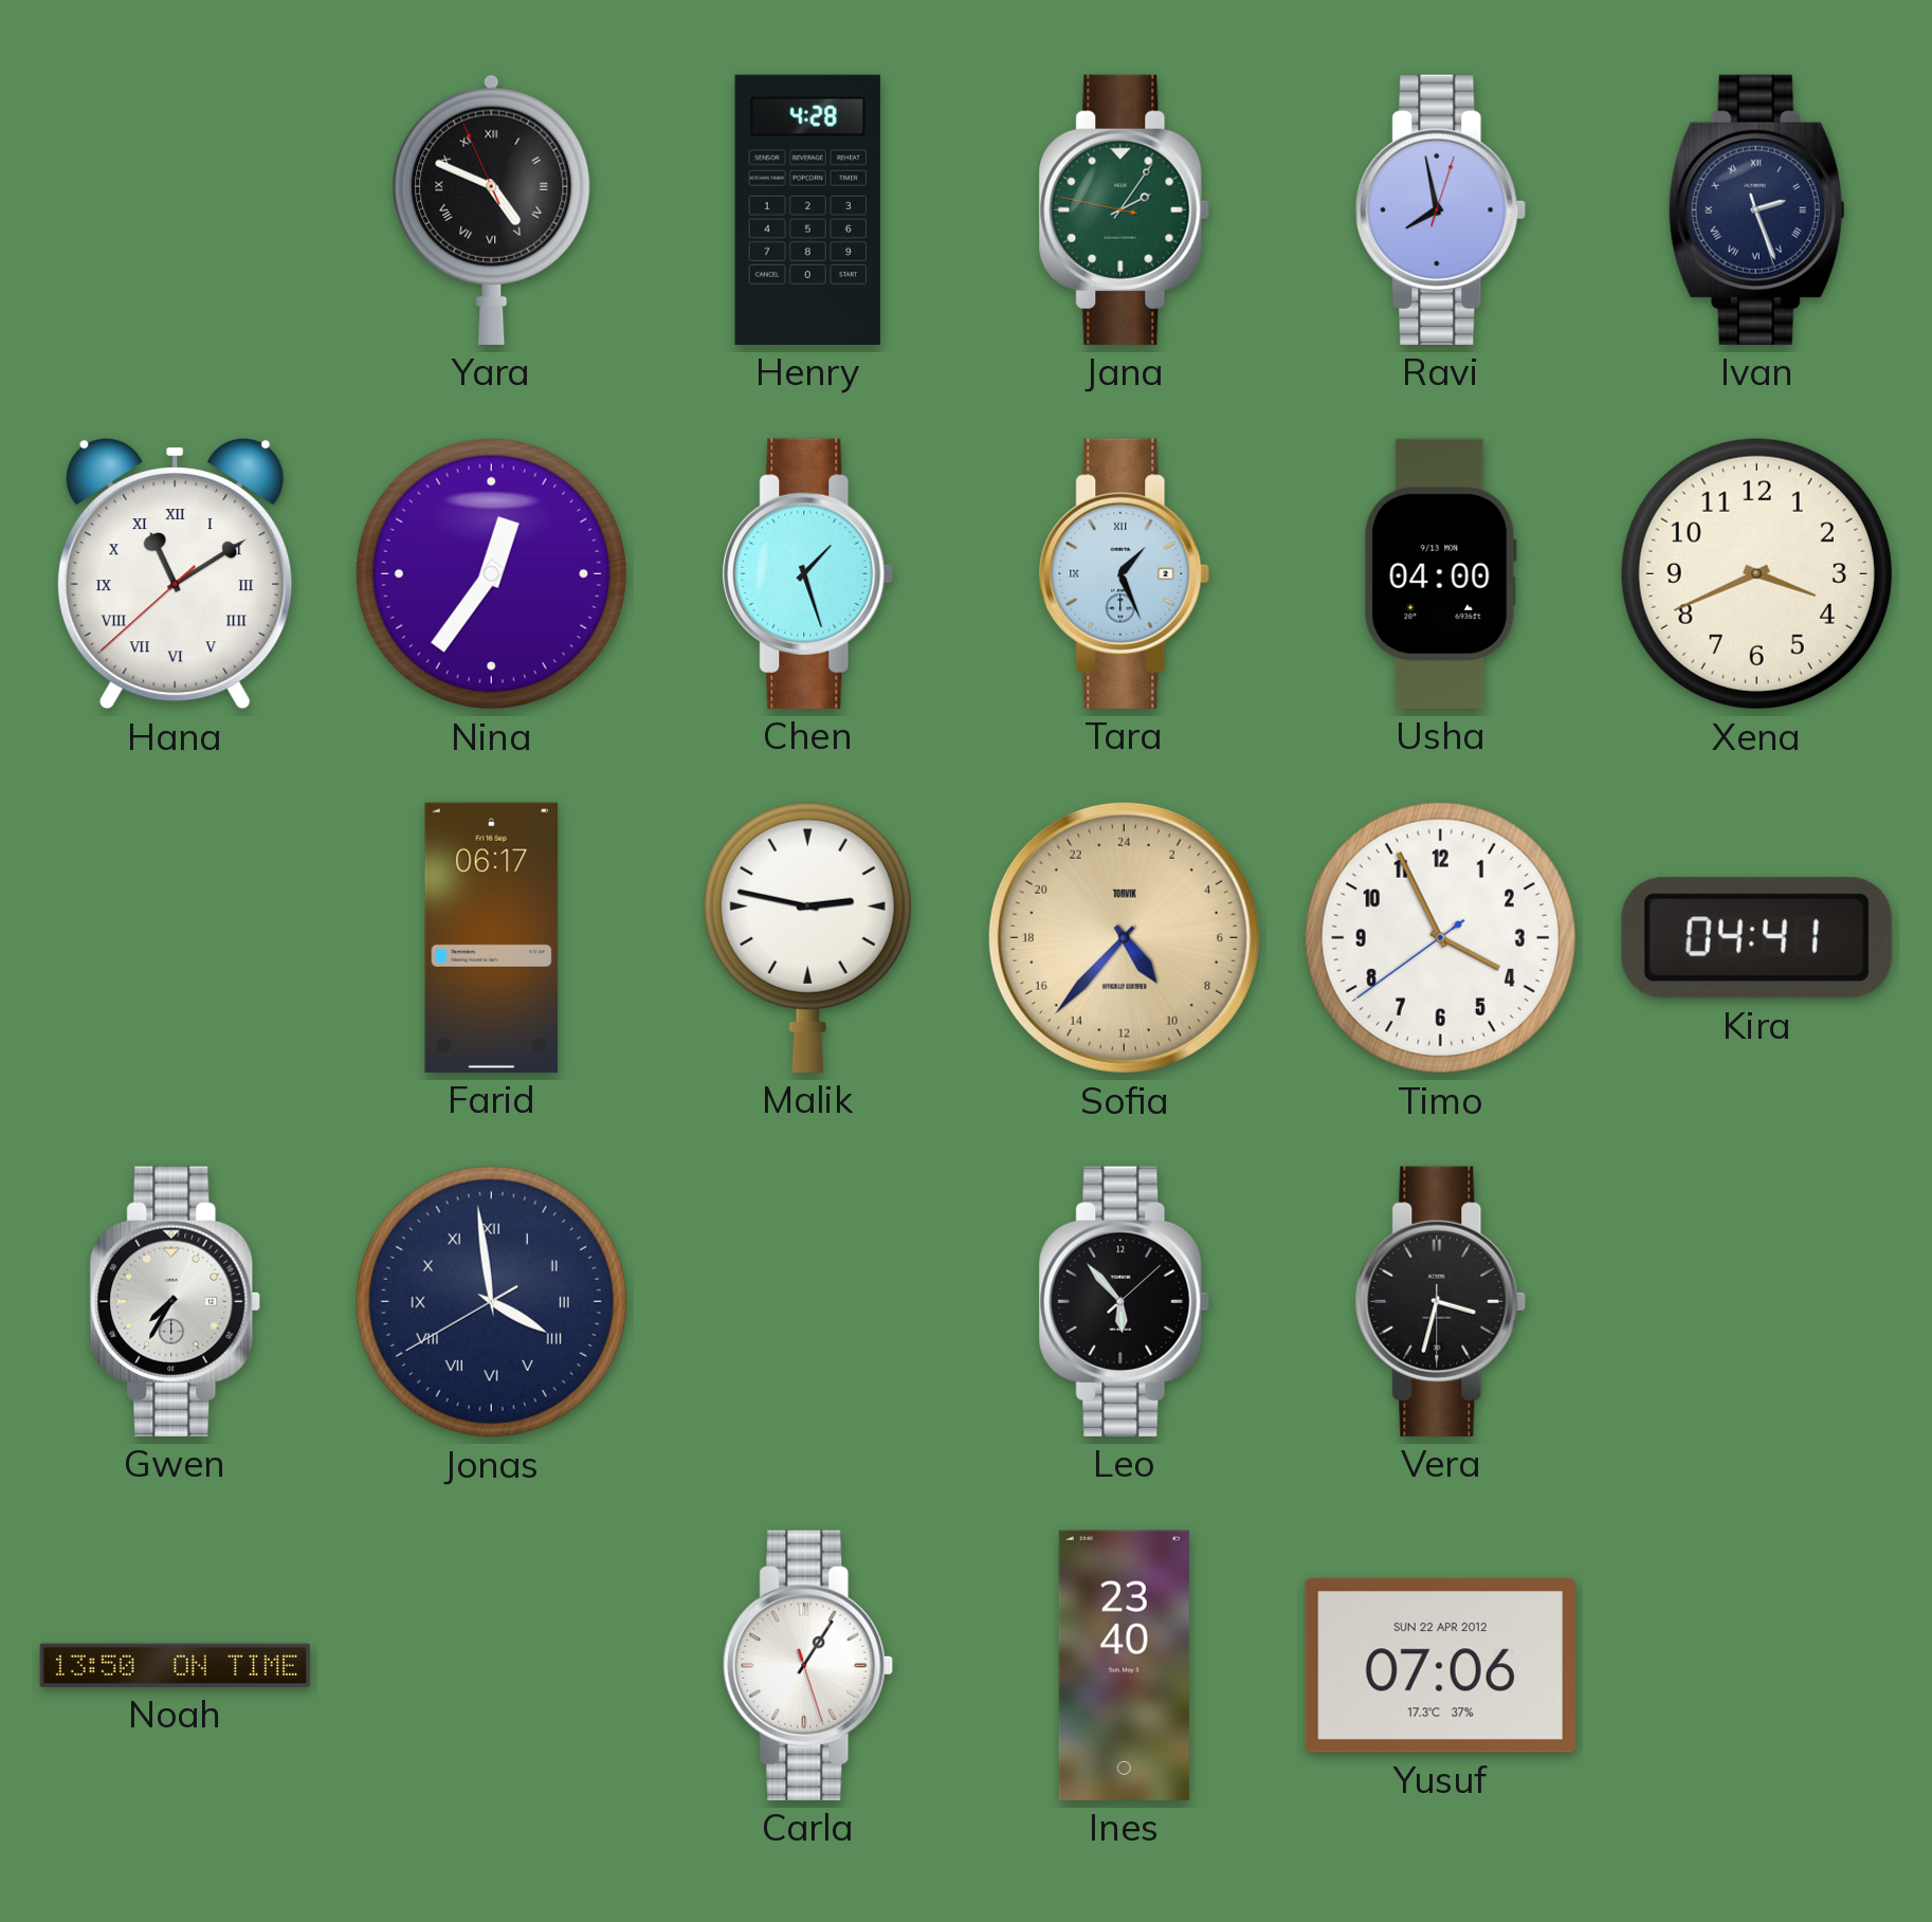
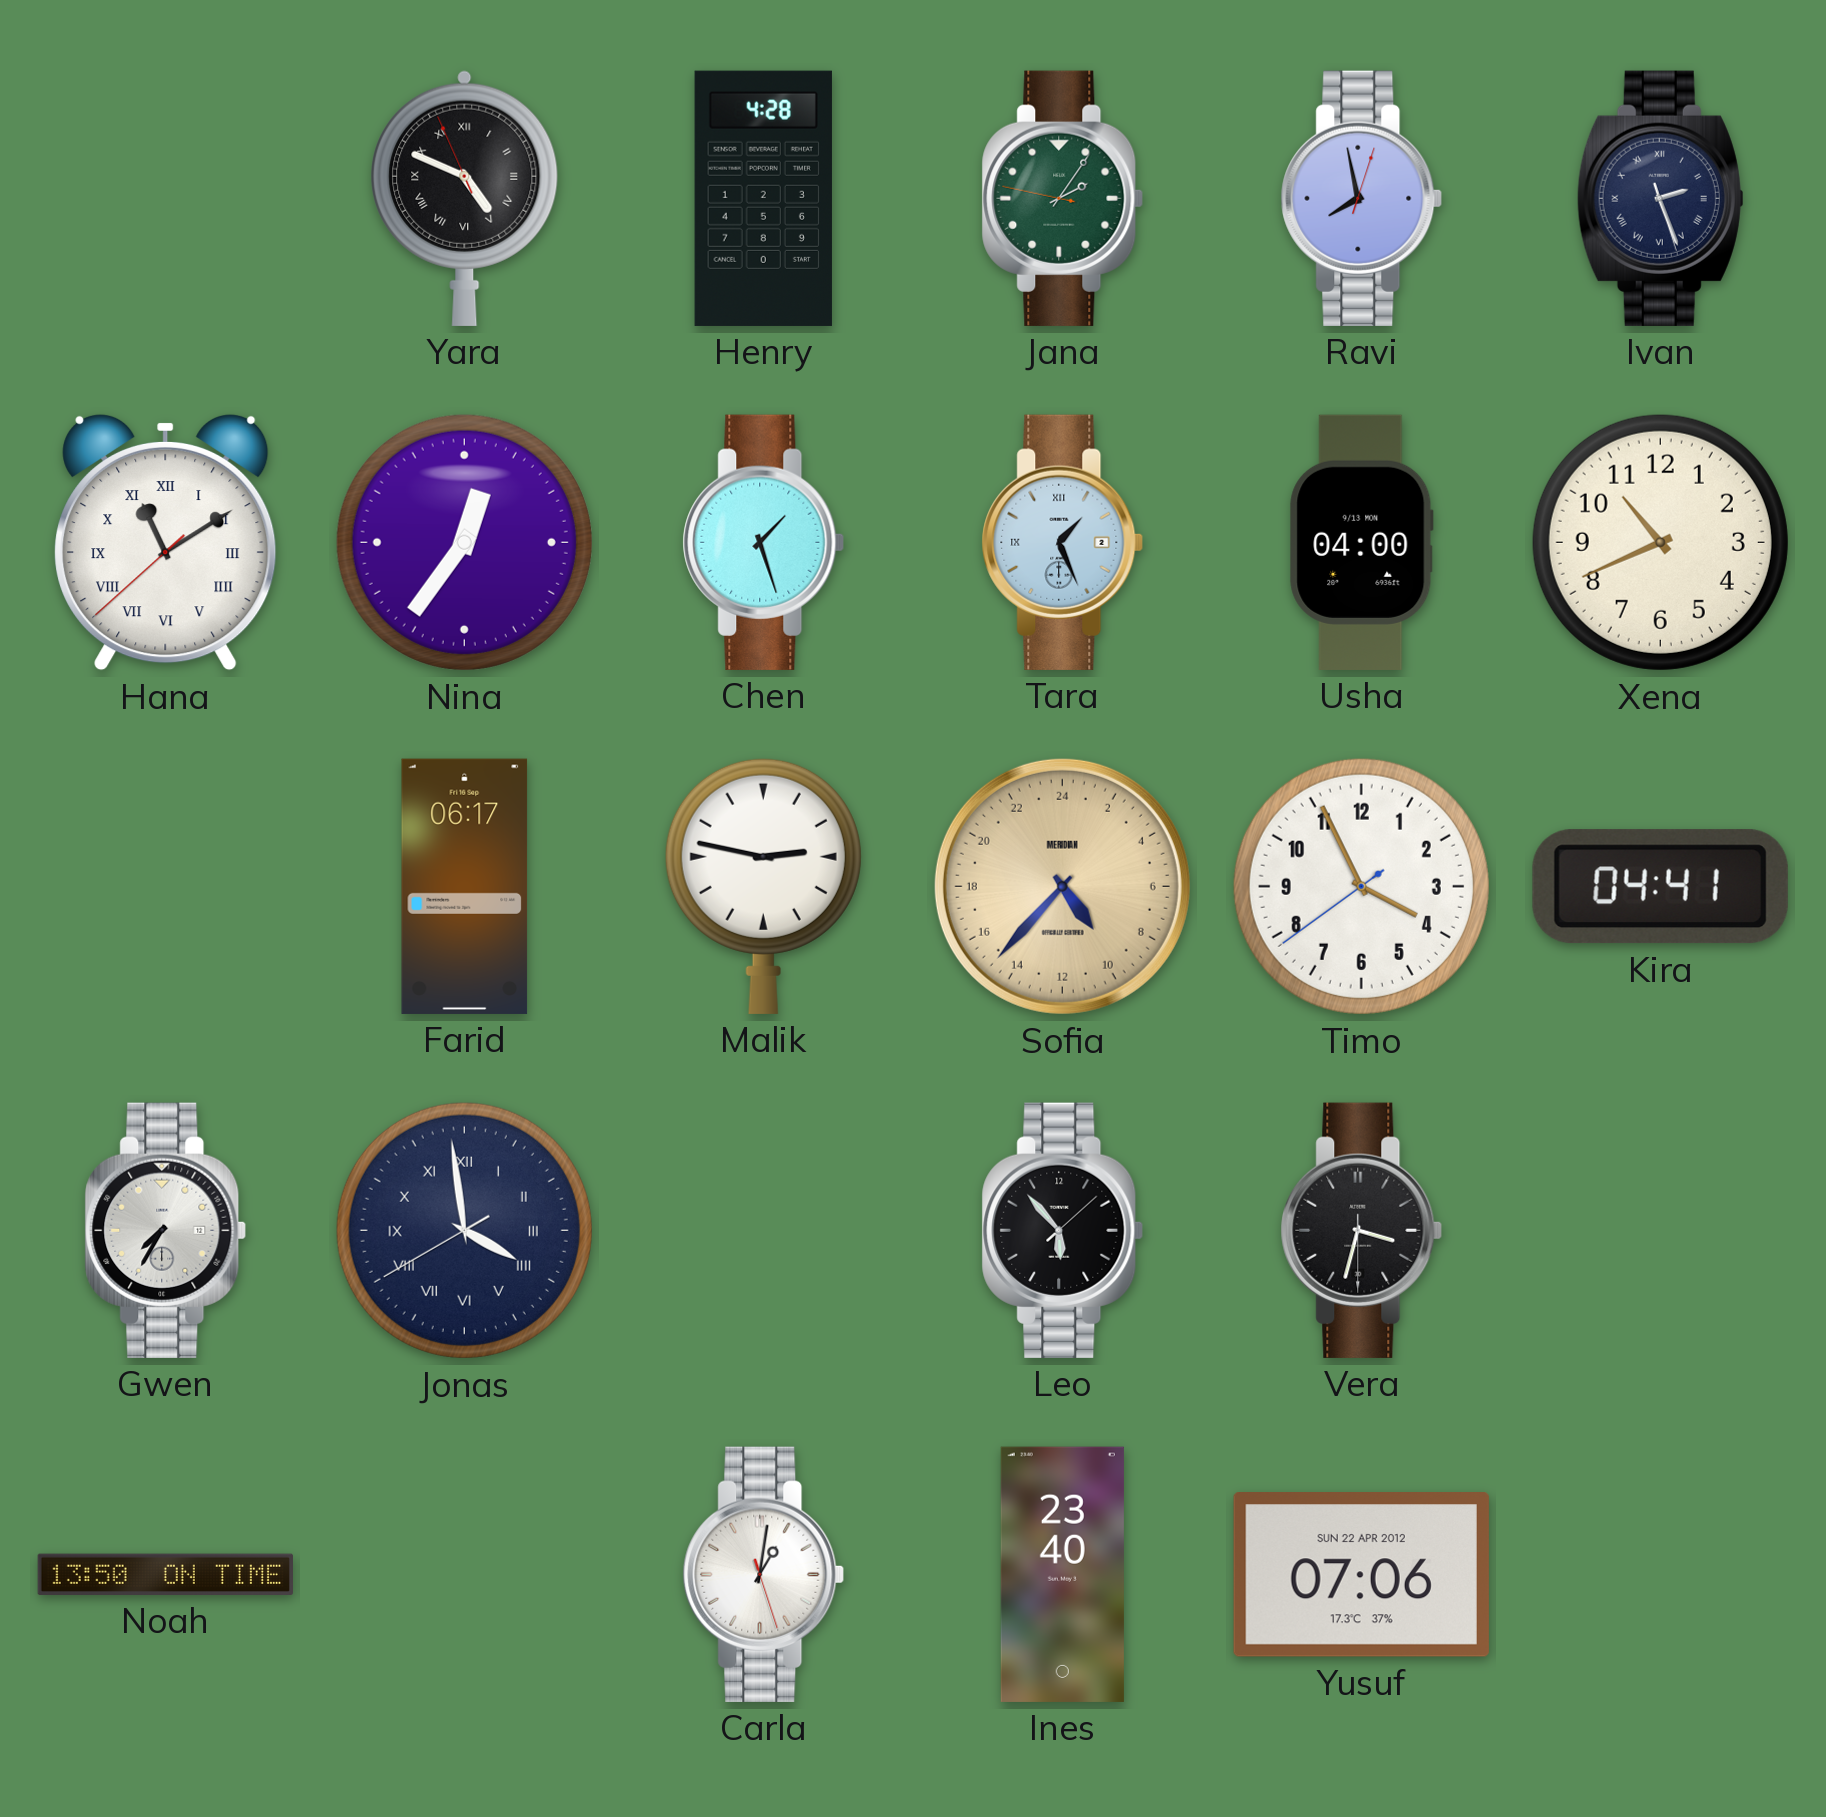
Xena: 3:41 -> 10:41
Sofia brand: TORVIK -> MERIDIAN
Carla: 1:05 -> 1:01
